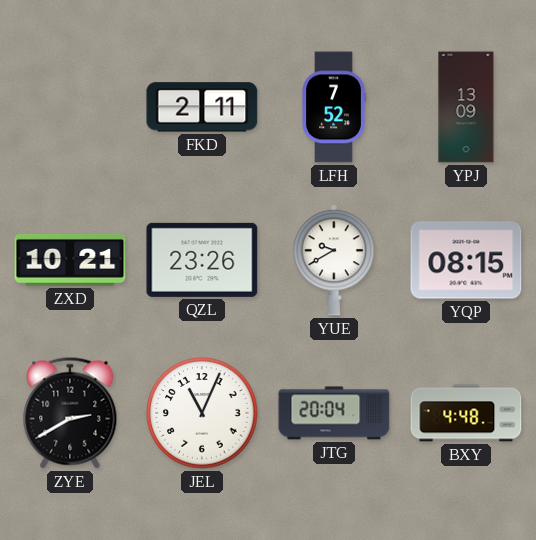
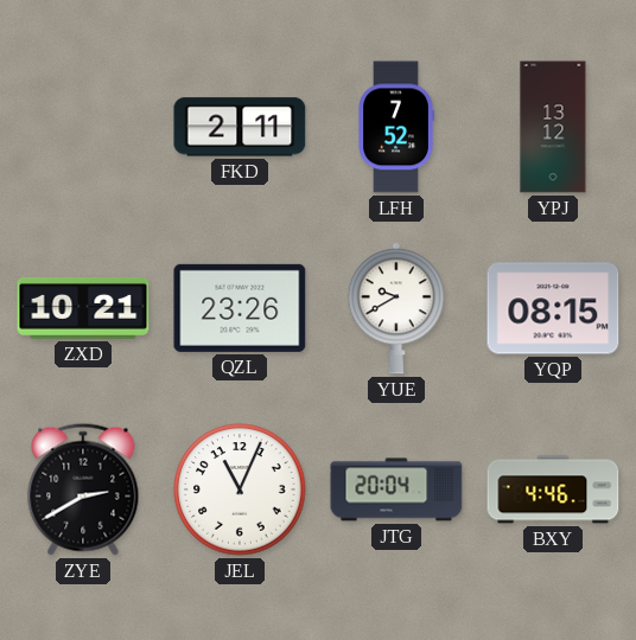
YPJ: 13:09 -> 13:12
BXY: 4:48 -> 4:46
